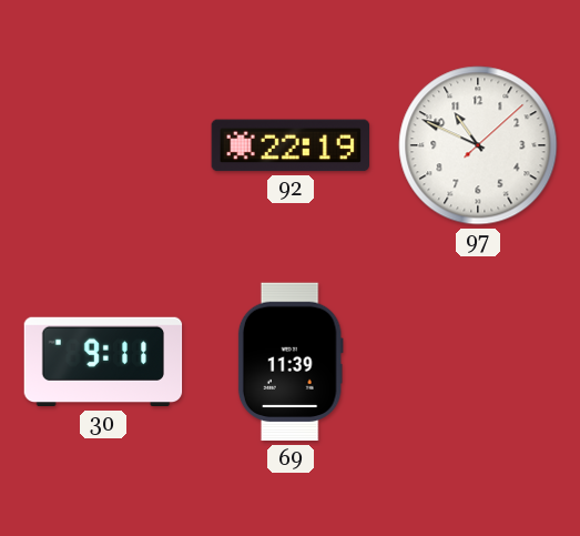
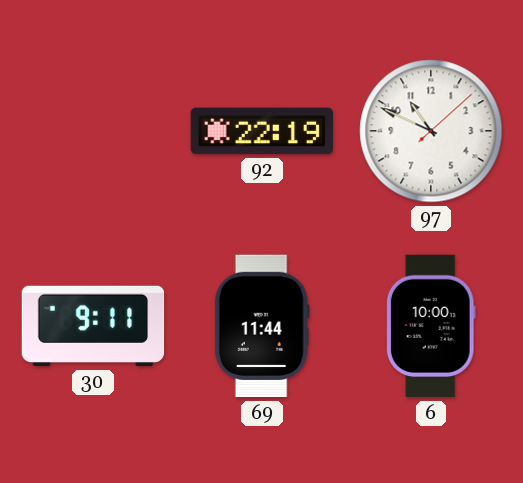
69: 11:39 -> 11:44
6: none -> 10:00
